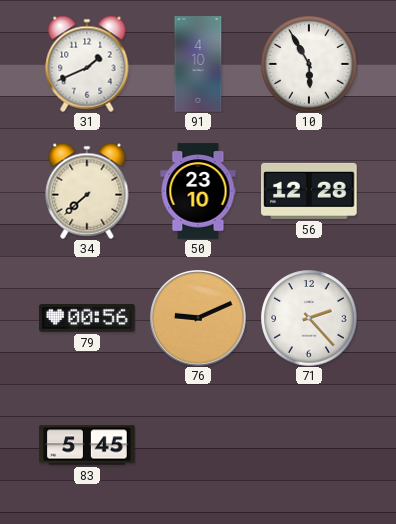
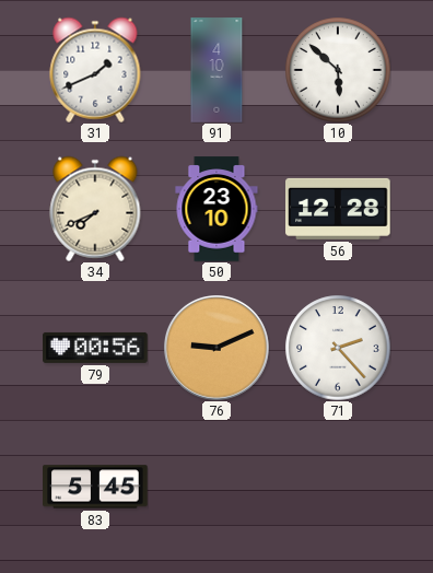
10: 5:55 -> 5:52
34: 7:38 -> 7:41
